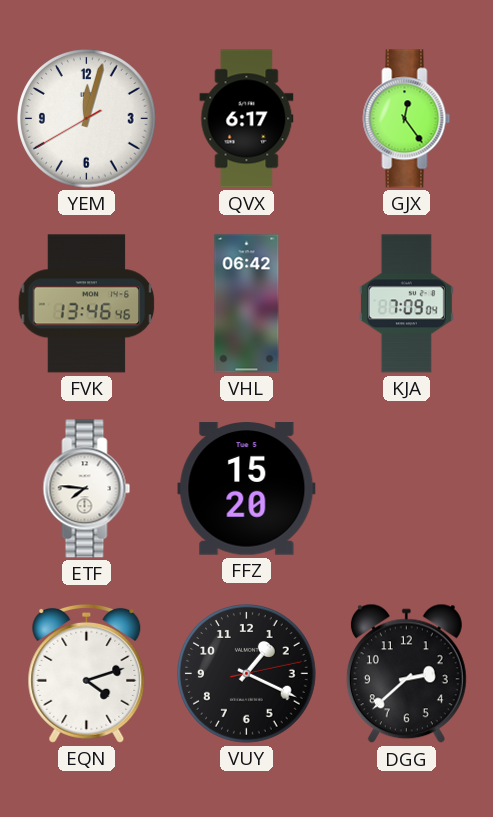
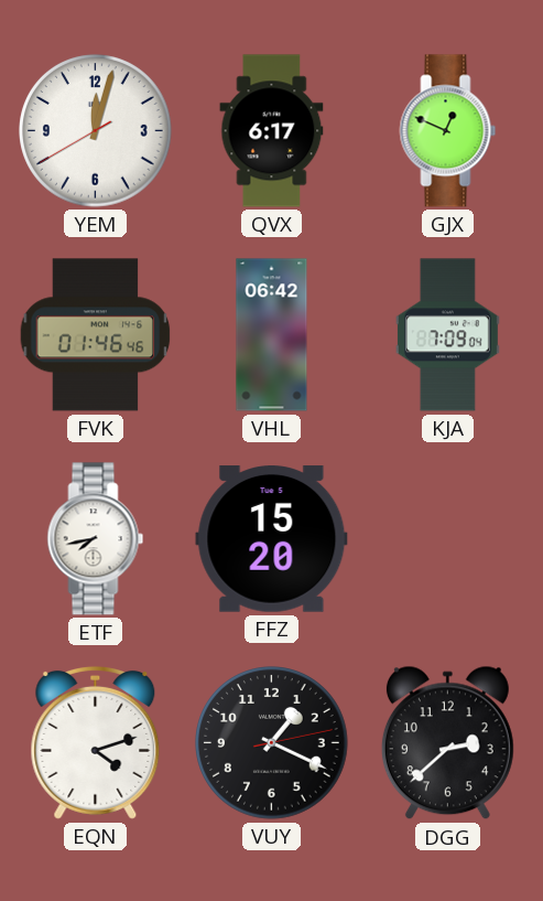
GJX: 12:24 -> 12:49
FVK: 13:46 -> 01:46
ETF: 7:46 -> 7:43
